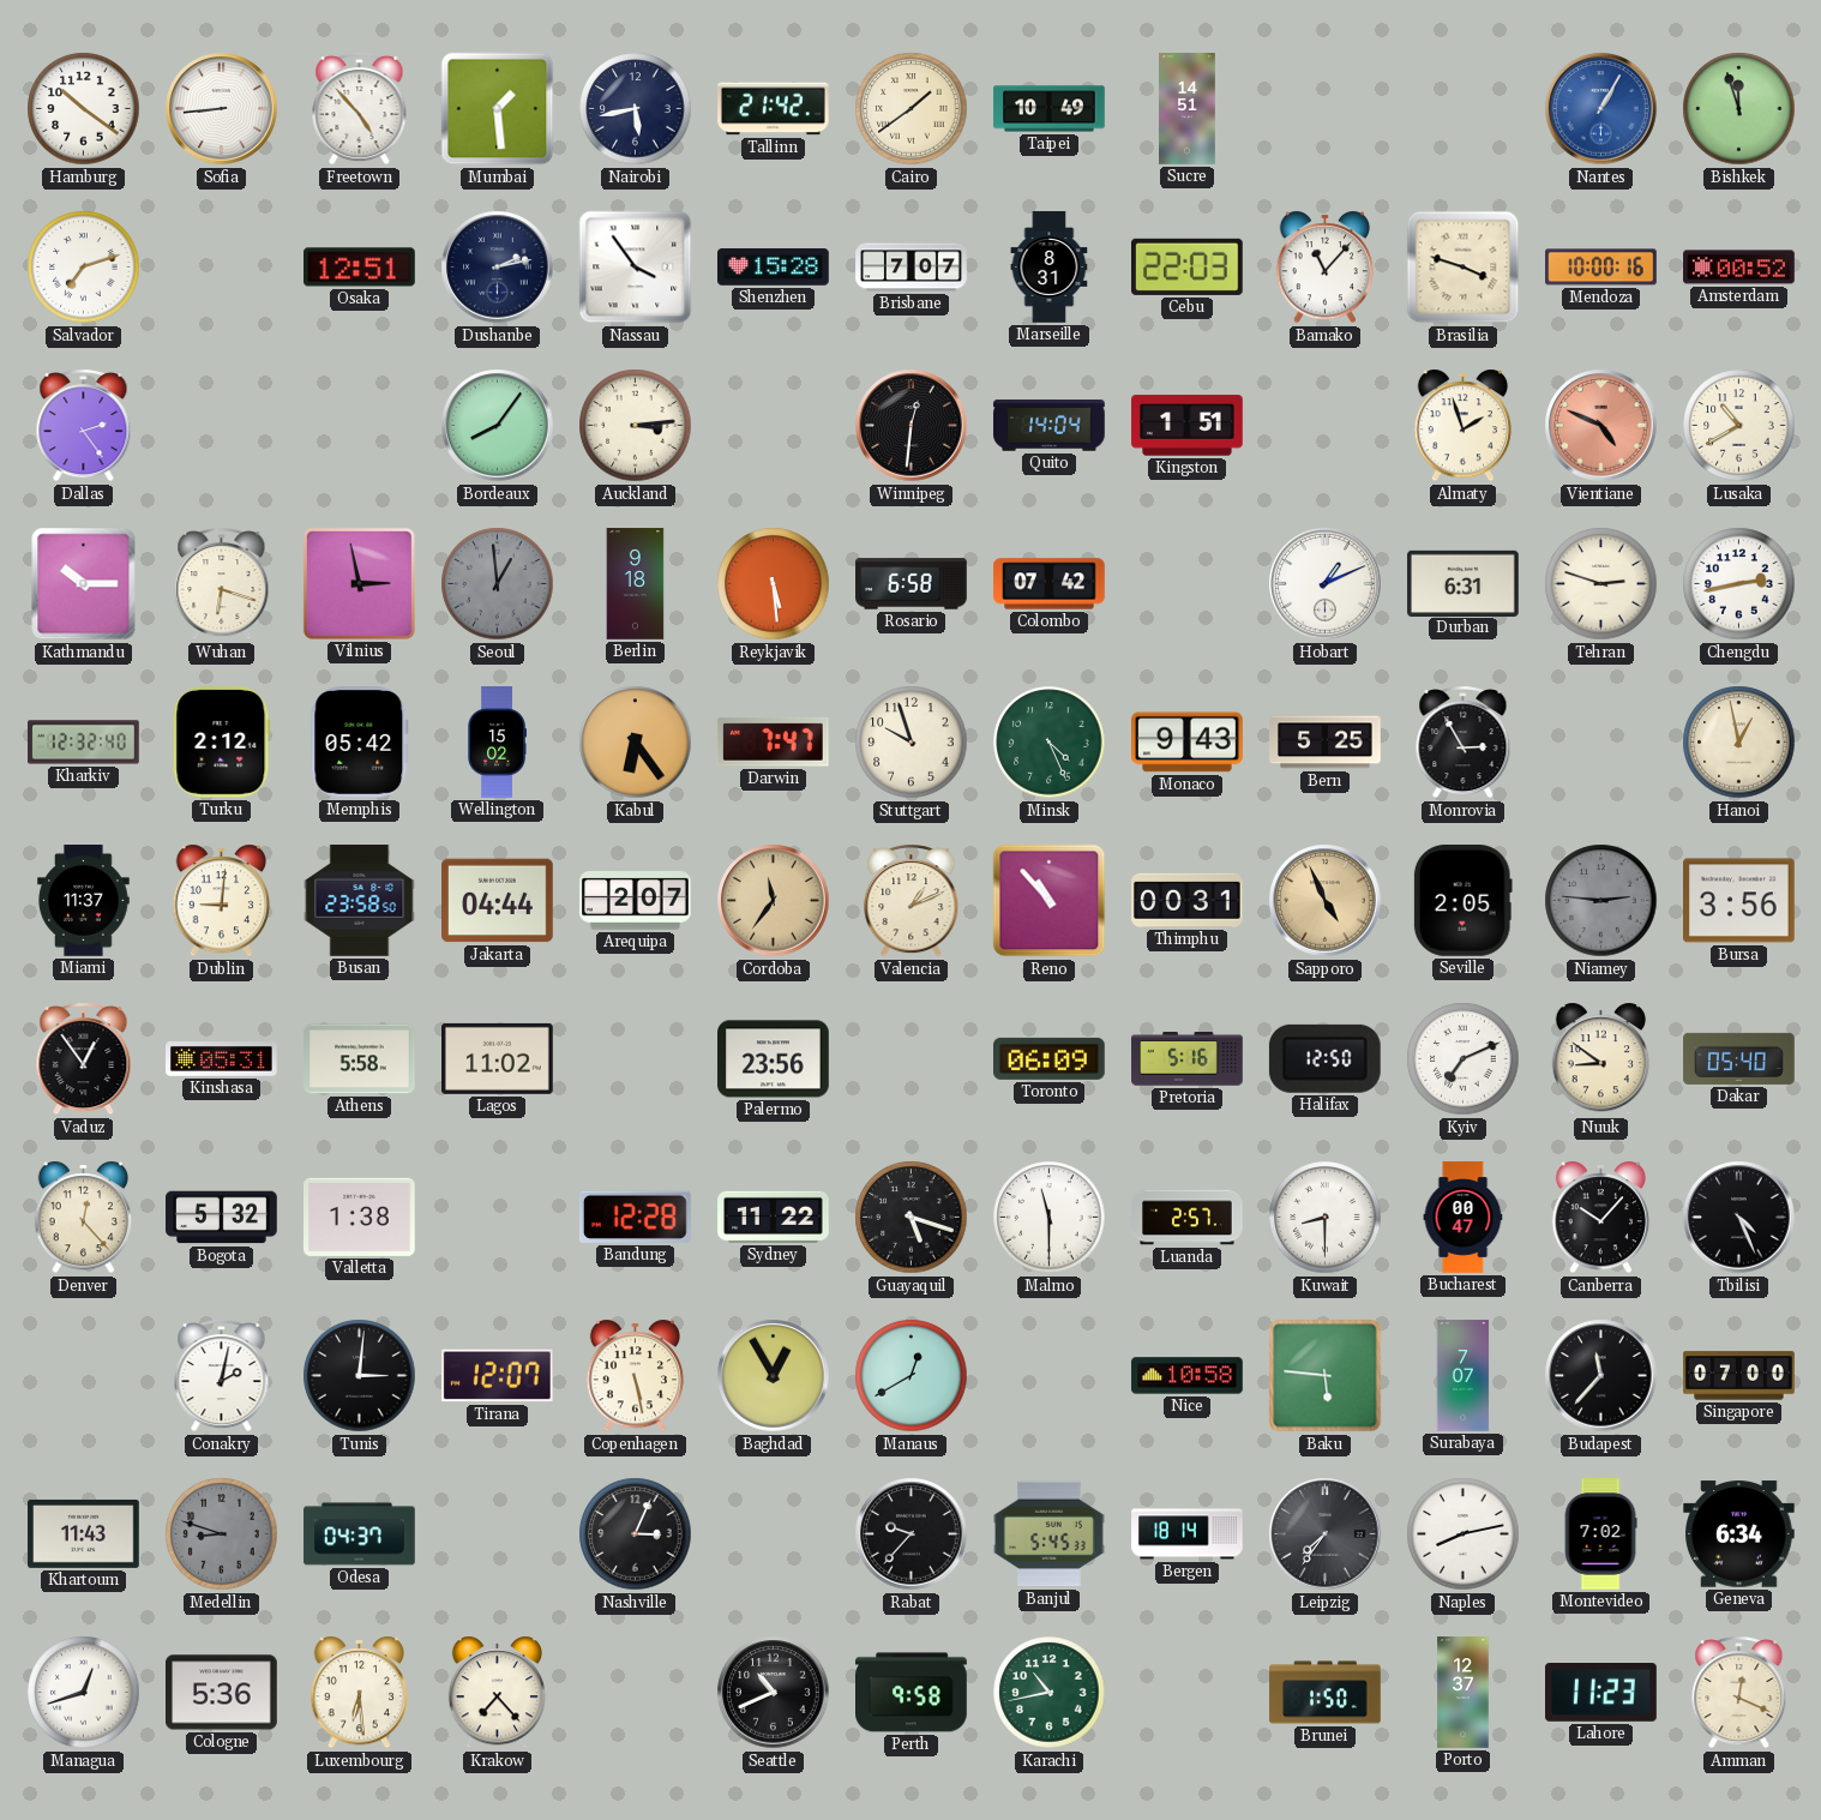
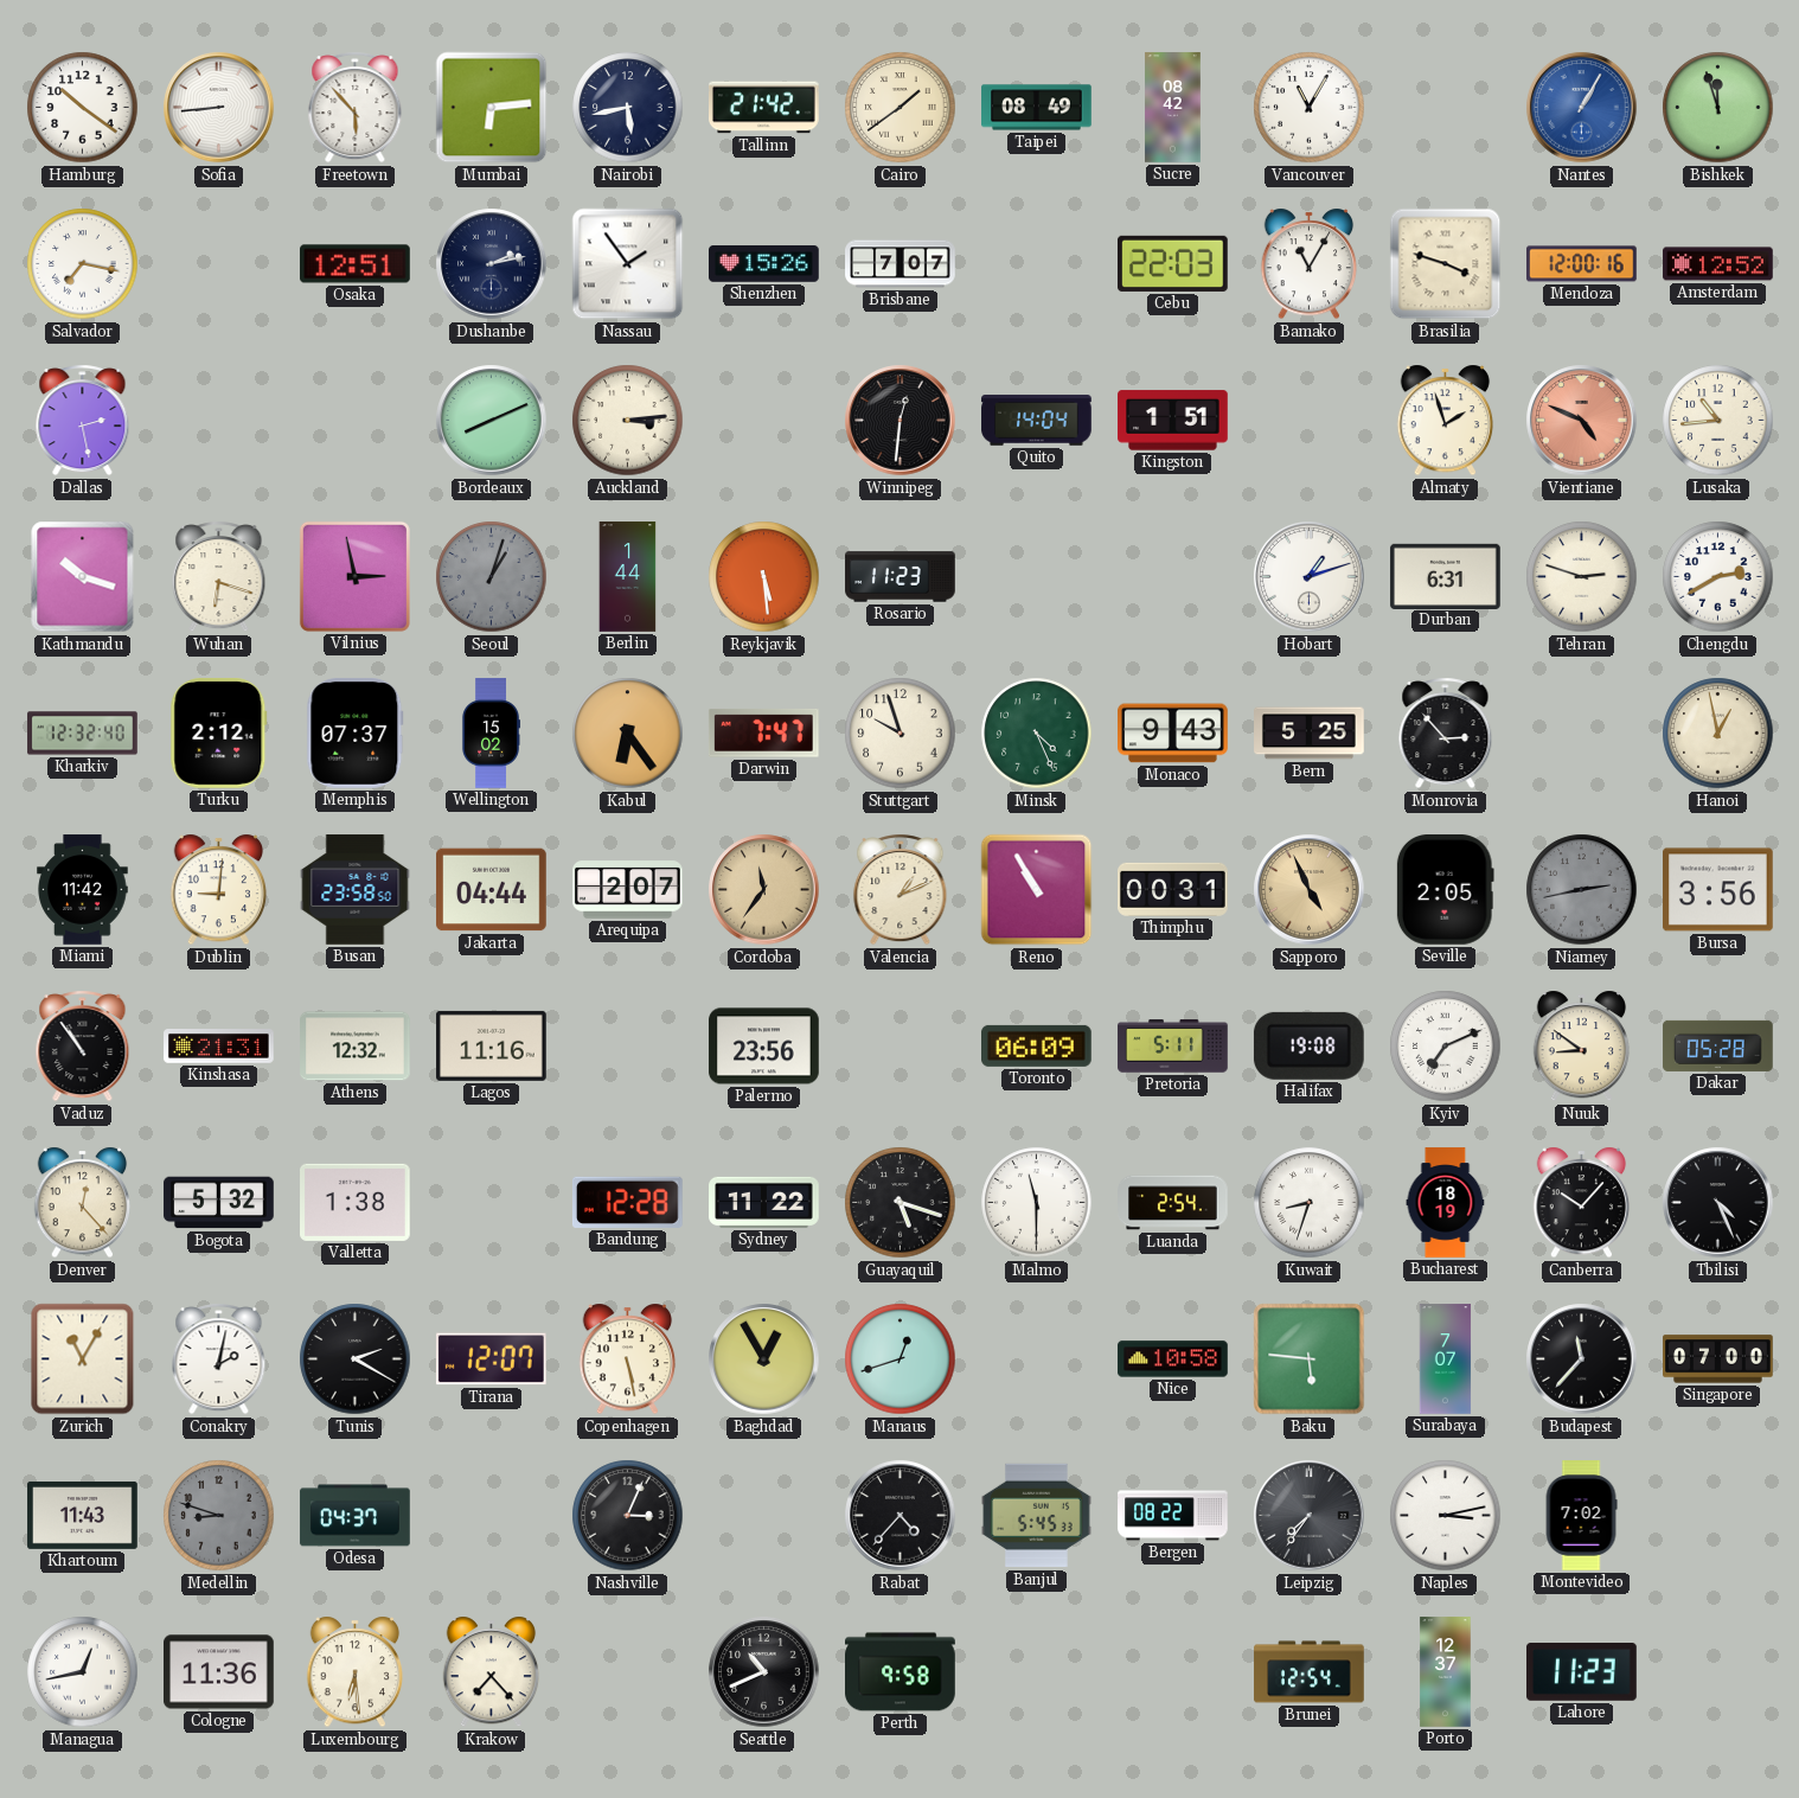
Freetown: 4:53 -> 5:53
Mumbai: 1:29 -> 6:14
Taipei: 10:49 -> 08:49
Sucre: 14:51 -> 08:42
Vancouver: none -> 11:05
Salvador: 7:12 -> 7:17
Nassau: 3:54 -> 1:54
Shenzhen: 15:28 -> 15:26
Marseille: 8:31 -> none
Bamako: 11:07 -> 11:05
Mendoza: 10:00 -> 12:00
Amsterdam: 00:52 -> 12:52
Dallas: 2:24 -> 2:28
Bordeaux: 8:06 -> 8:11
Lusaka: 10:40 -> 10:44
Kathmandu: 10:15 -> 10:18
Seoul: 12:59 -> 1:03
Berlin: 9:18 -> 1:44
Rosario: 6:58 -> 11:23
Colombo: 07:42 -> none
Hobart: 1:11 -> 1:12
Chengdu: 2:43 -> 2:40
Memphis: 05:42 -> 07:37
Monrovia: 2:55 -> 2:53
Miami: 11:37 -> 11:42
Reno: 10:53 -> 10:55
Niamey: 2:46 -> 2:43
Vaduz: 12:54 -> 10:54
Kinshasa: 05:31 -> 21:31
Athens: 5:58 -> 12:32
Lagos: 11:02 -> 11:16
Pretoria: 5:16 -> 5:11
Halifax: 12:50 -> 19:08
Dakar: 05:40 -> 05:28
Luanda: 2:57 -> 2:54
Kuwait: 8:30 -> 8:33
Bucharest: 00:47 -> 18:19
Zurich: none -> 11:05
Tunis: 3:01 -> 2:20
Manaus: 12:40 -> 12:42
Rabat: 9:37 -> 4:37
Bergen: 18:14 -> 08:22
Naples: 8:13 -> 3:13
Geneva: 6:34 -> none
Managua: 12:42 -> 12:43
Cologne: 5:36 -> 11:36
Karachi: 10:43 -> none
Brunei: 1:50 -> 12:54
Amman: 12:19 -> none
